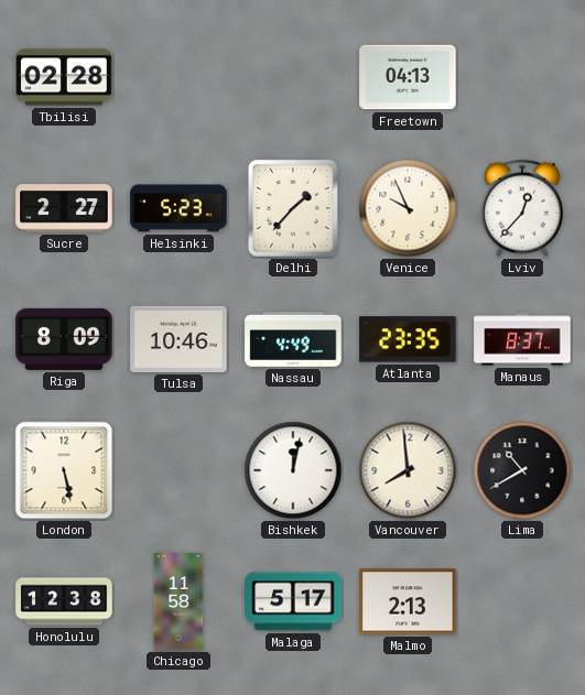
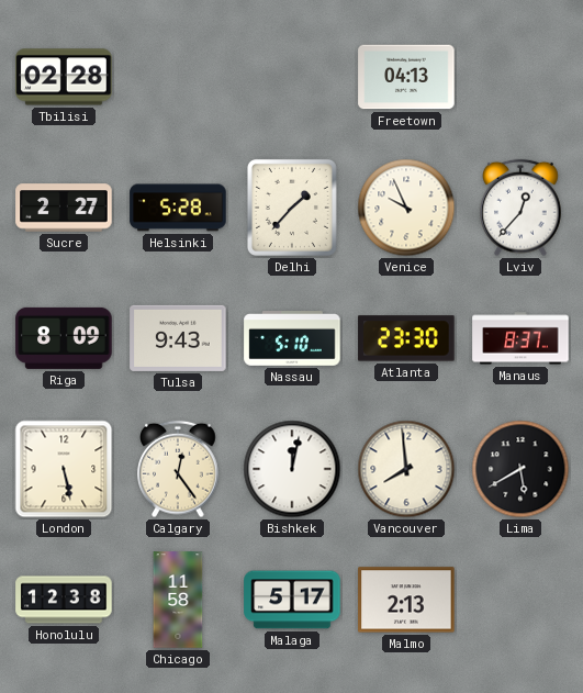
Helsinki: 5:23 -> 5:28
Tulsa: 10:46 -> 9:43
Nassau: 4:49 -> 5:10
Atlanta: 23:35 -> 23:30
Calgary: none -> 12:24
Lima: 10:40 -> 5:40
